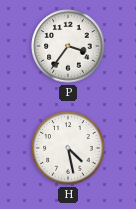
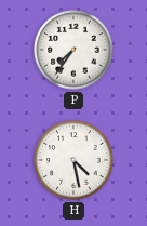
P: 3:36 -> 7:36
